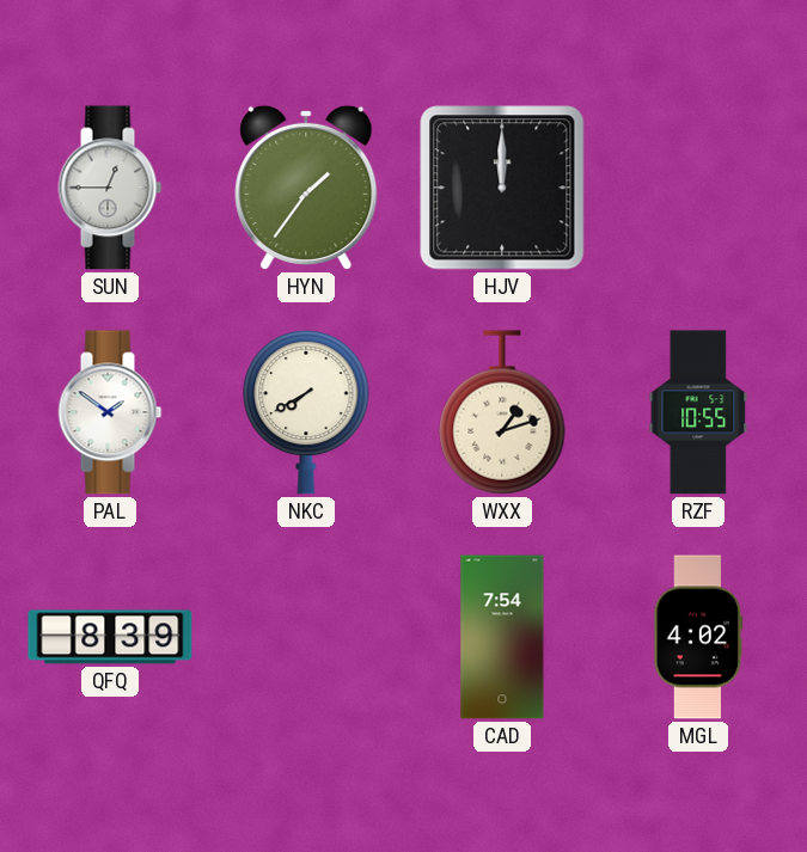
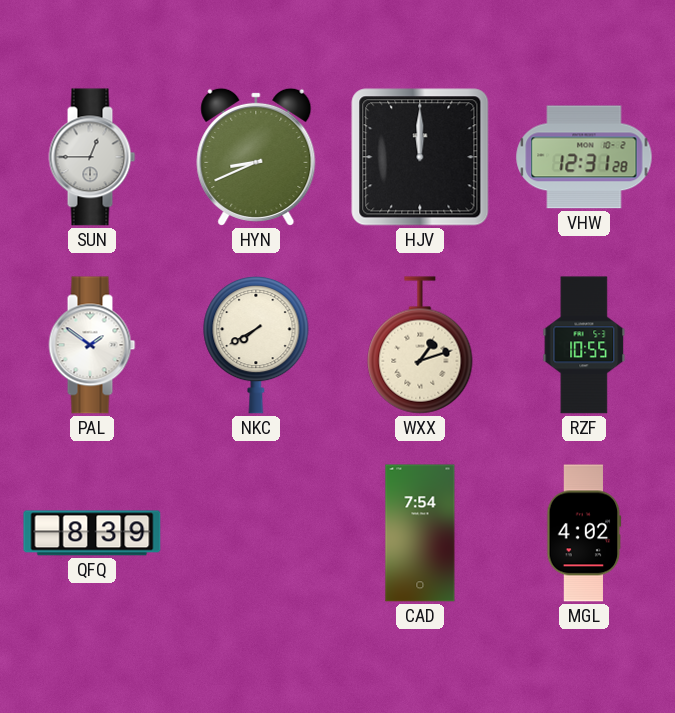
HYN: 1:36 -> 8:41
VHW: none -> 12:31
